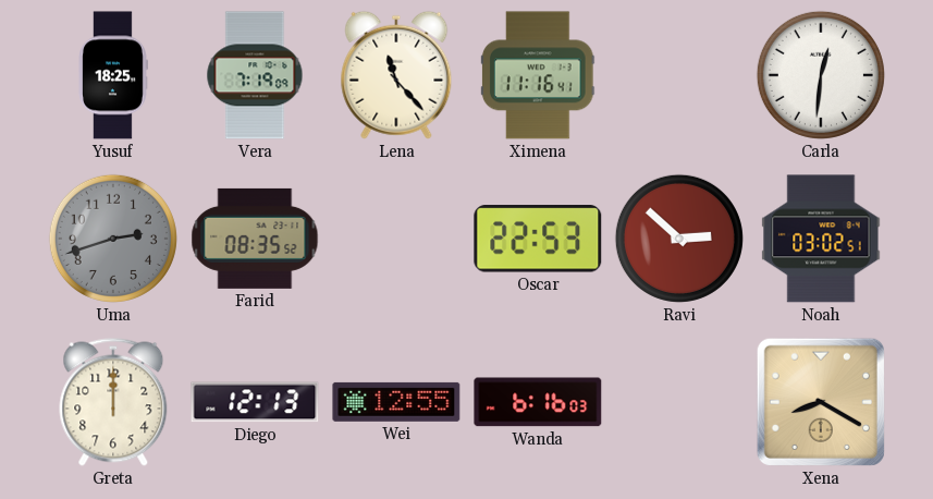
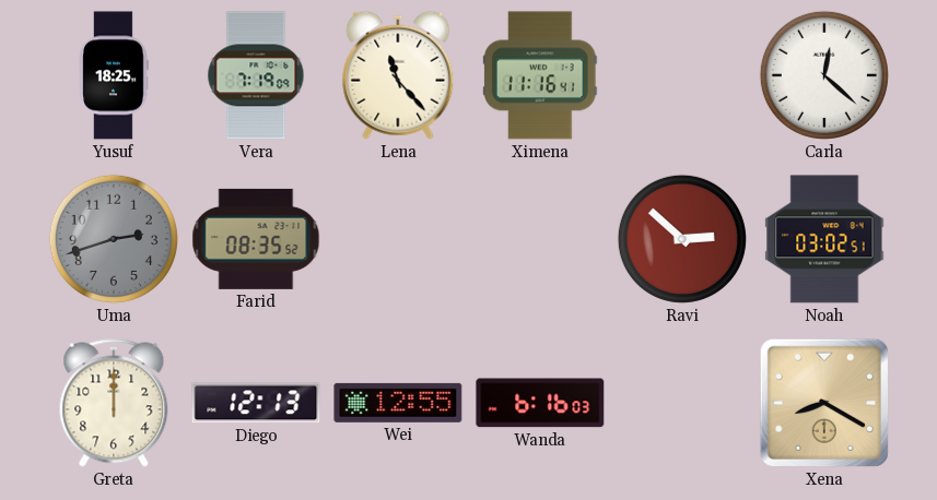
Carla: 12:31 -> 12:22
Oscar: 22:53 -> none
